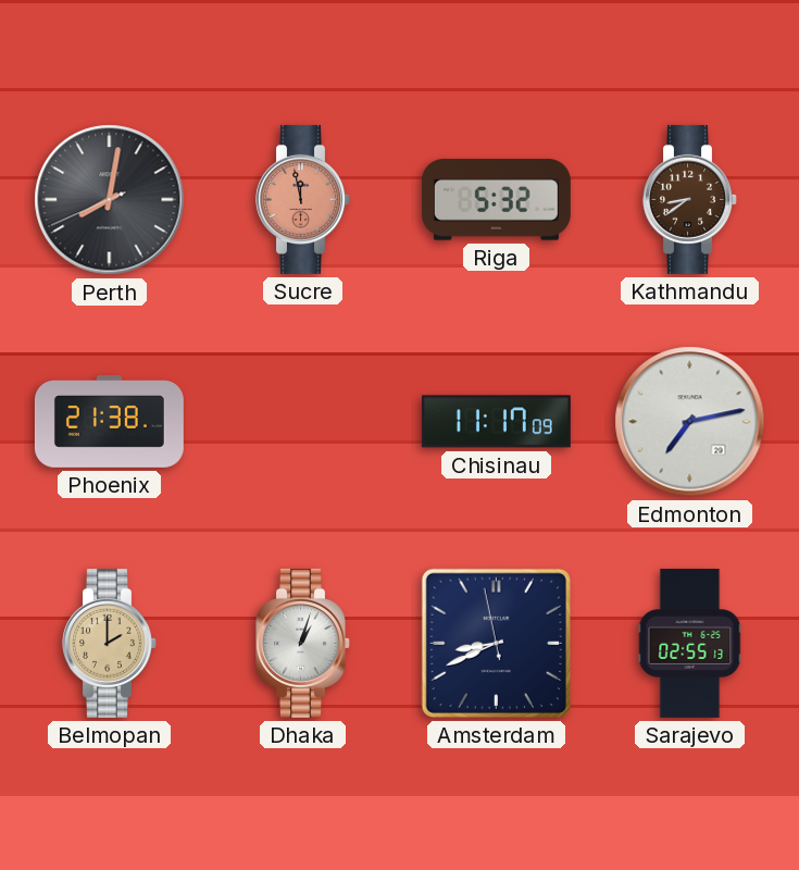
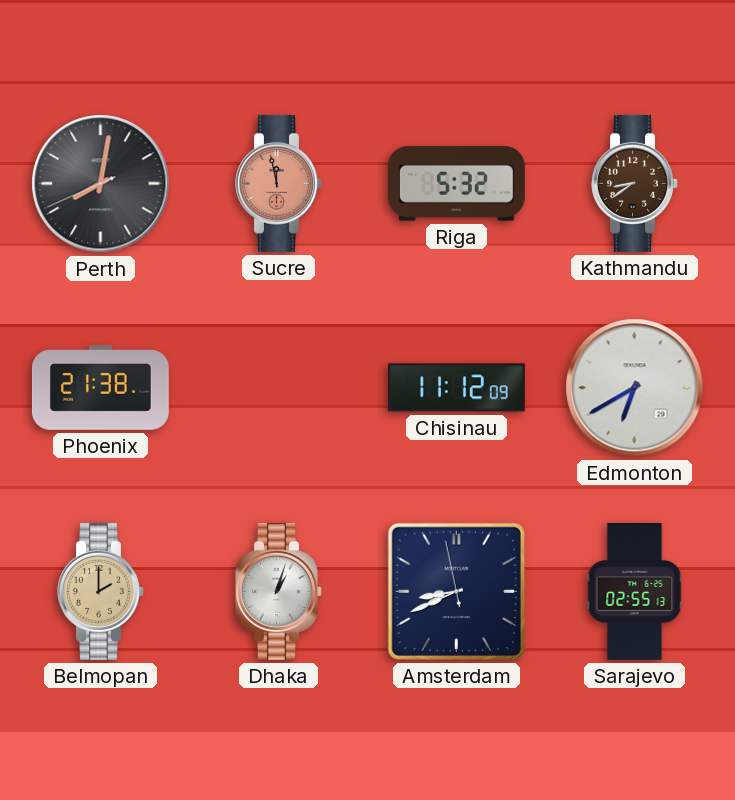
Chisinau: 11:17 -> 11:12
Edmonton: 7:13 -> 6:40
